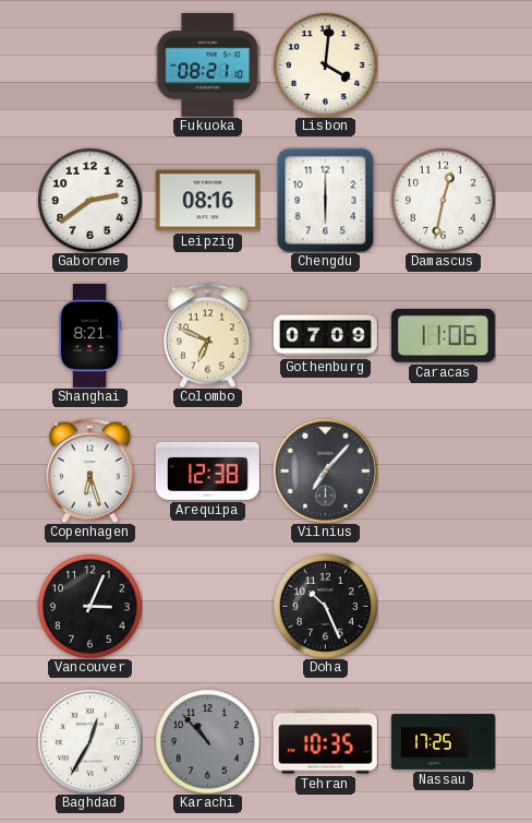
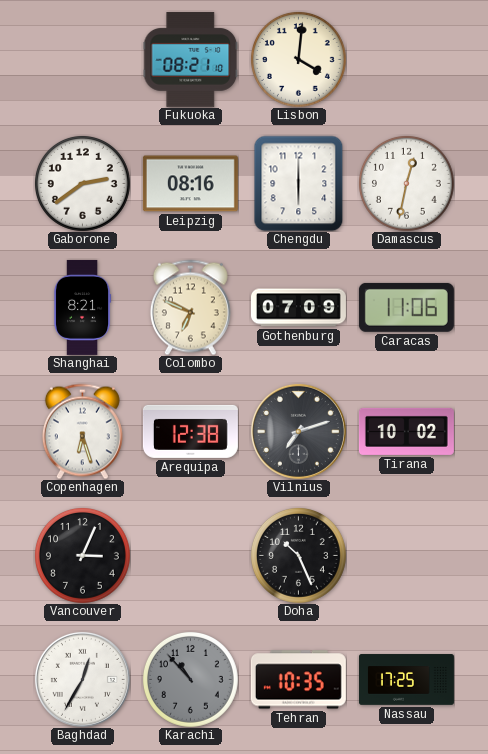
Vilnius: 7:07 -> 7:12
Tirana: none -> 10:02
